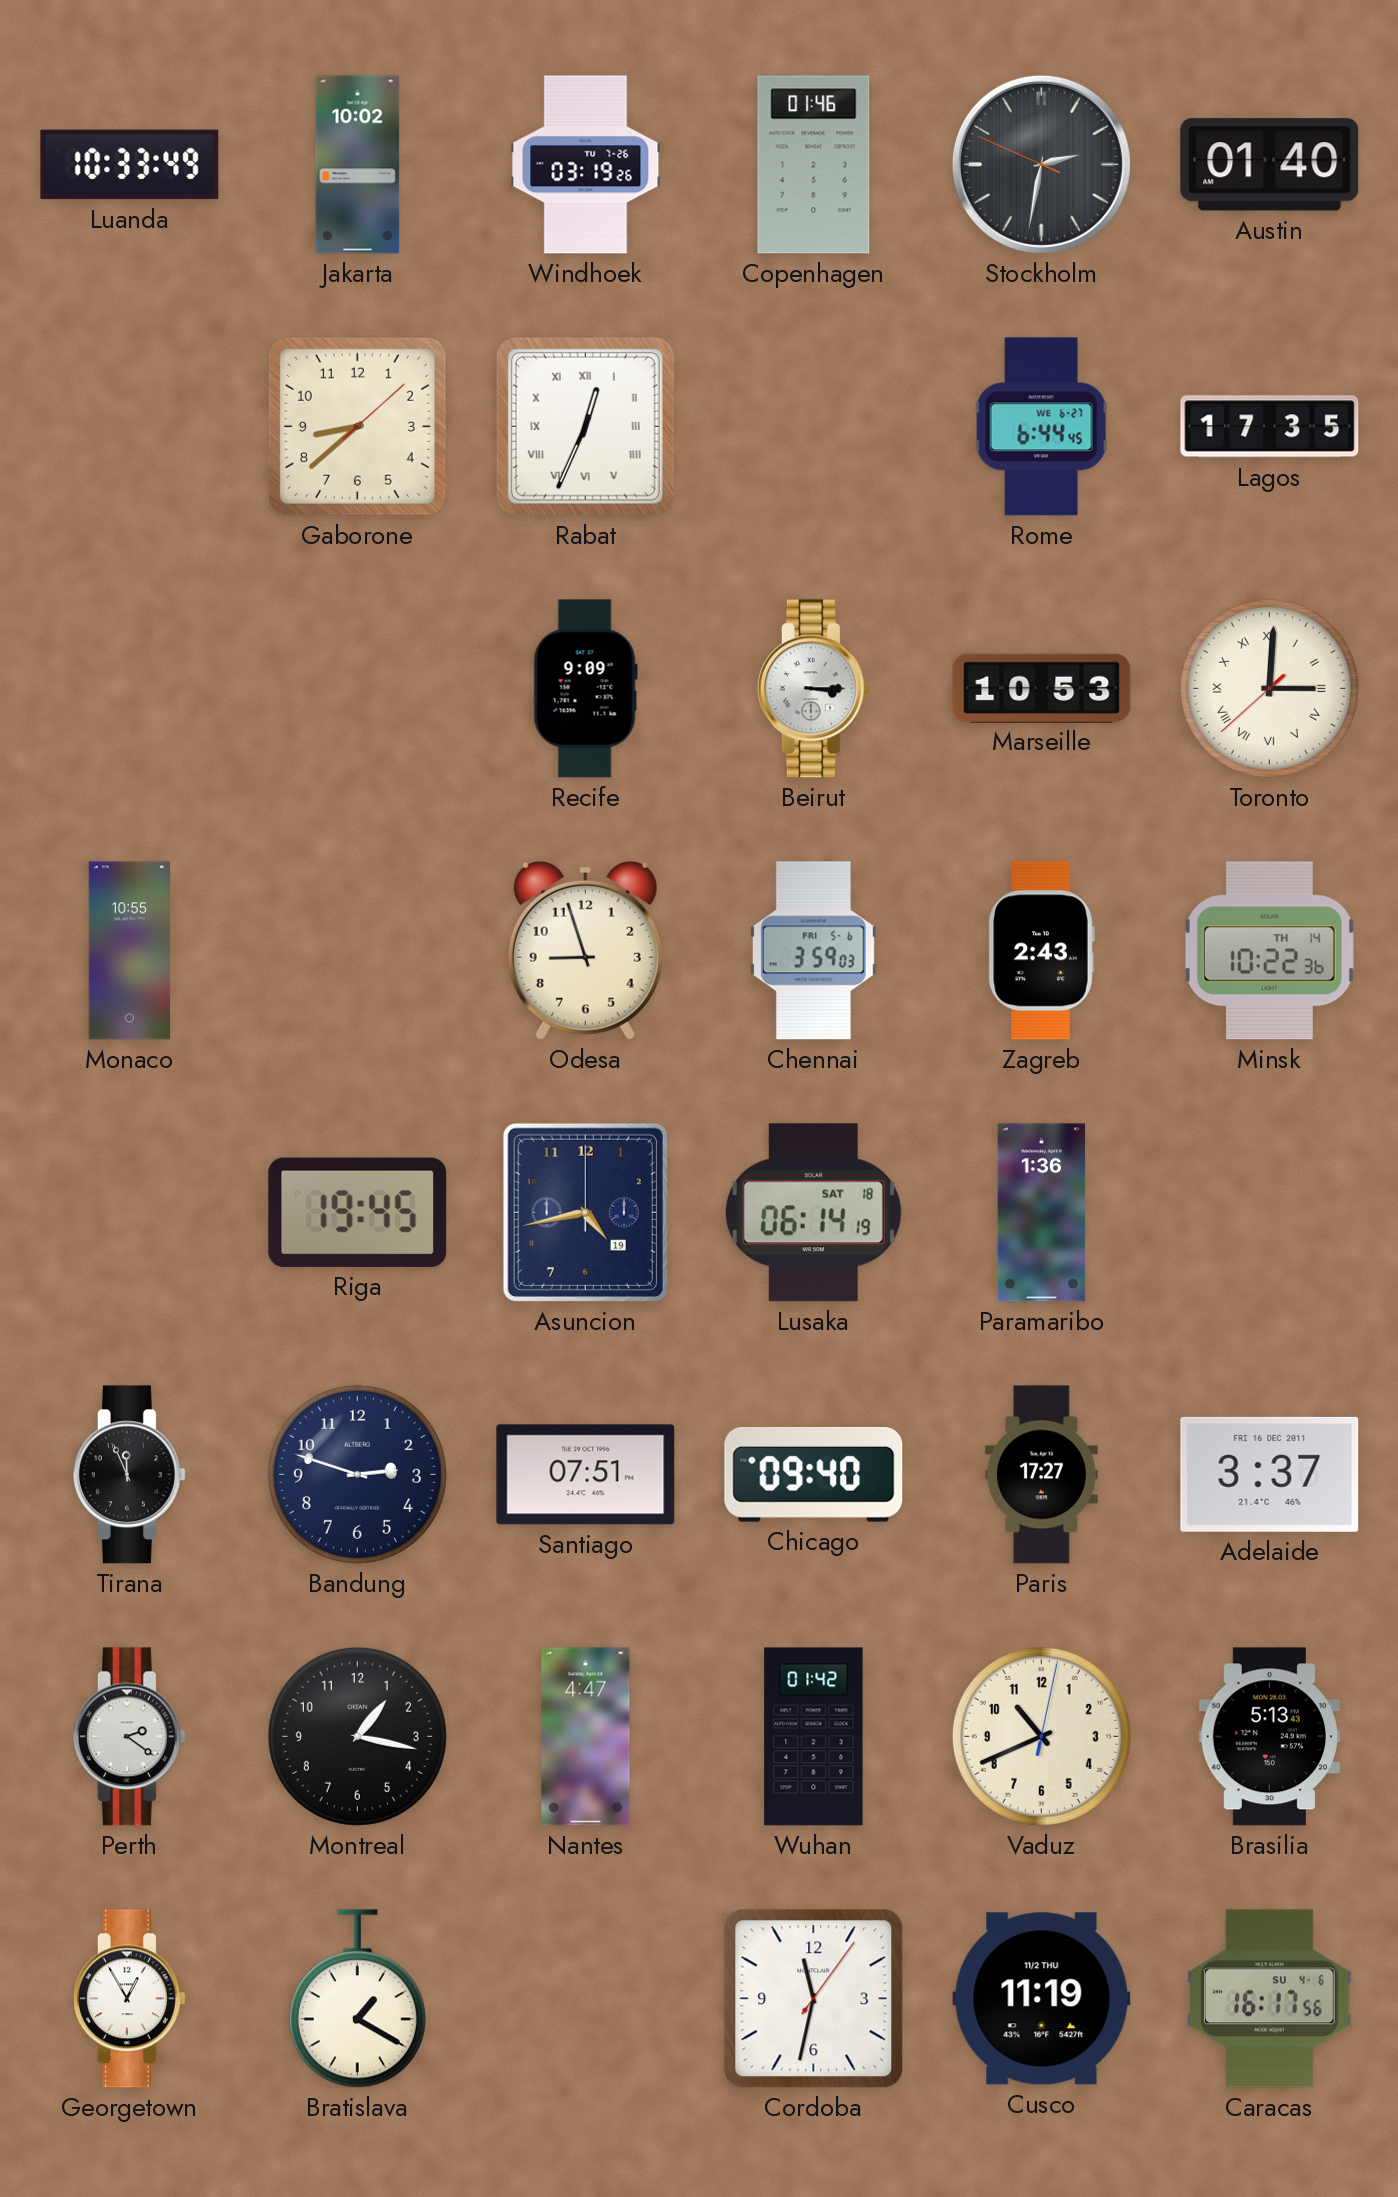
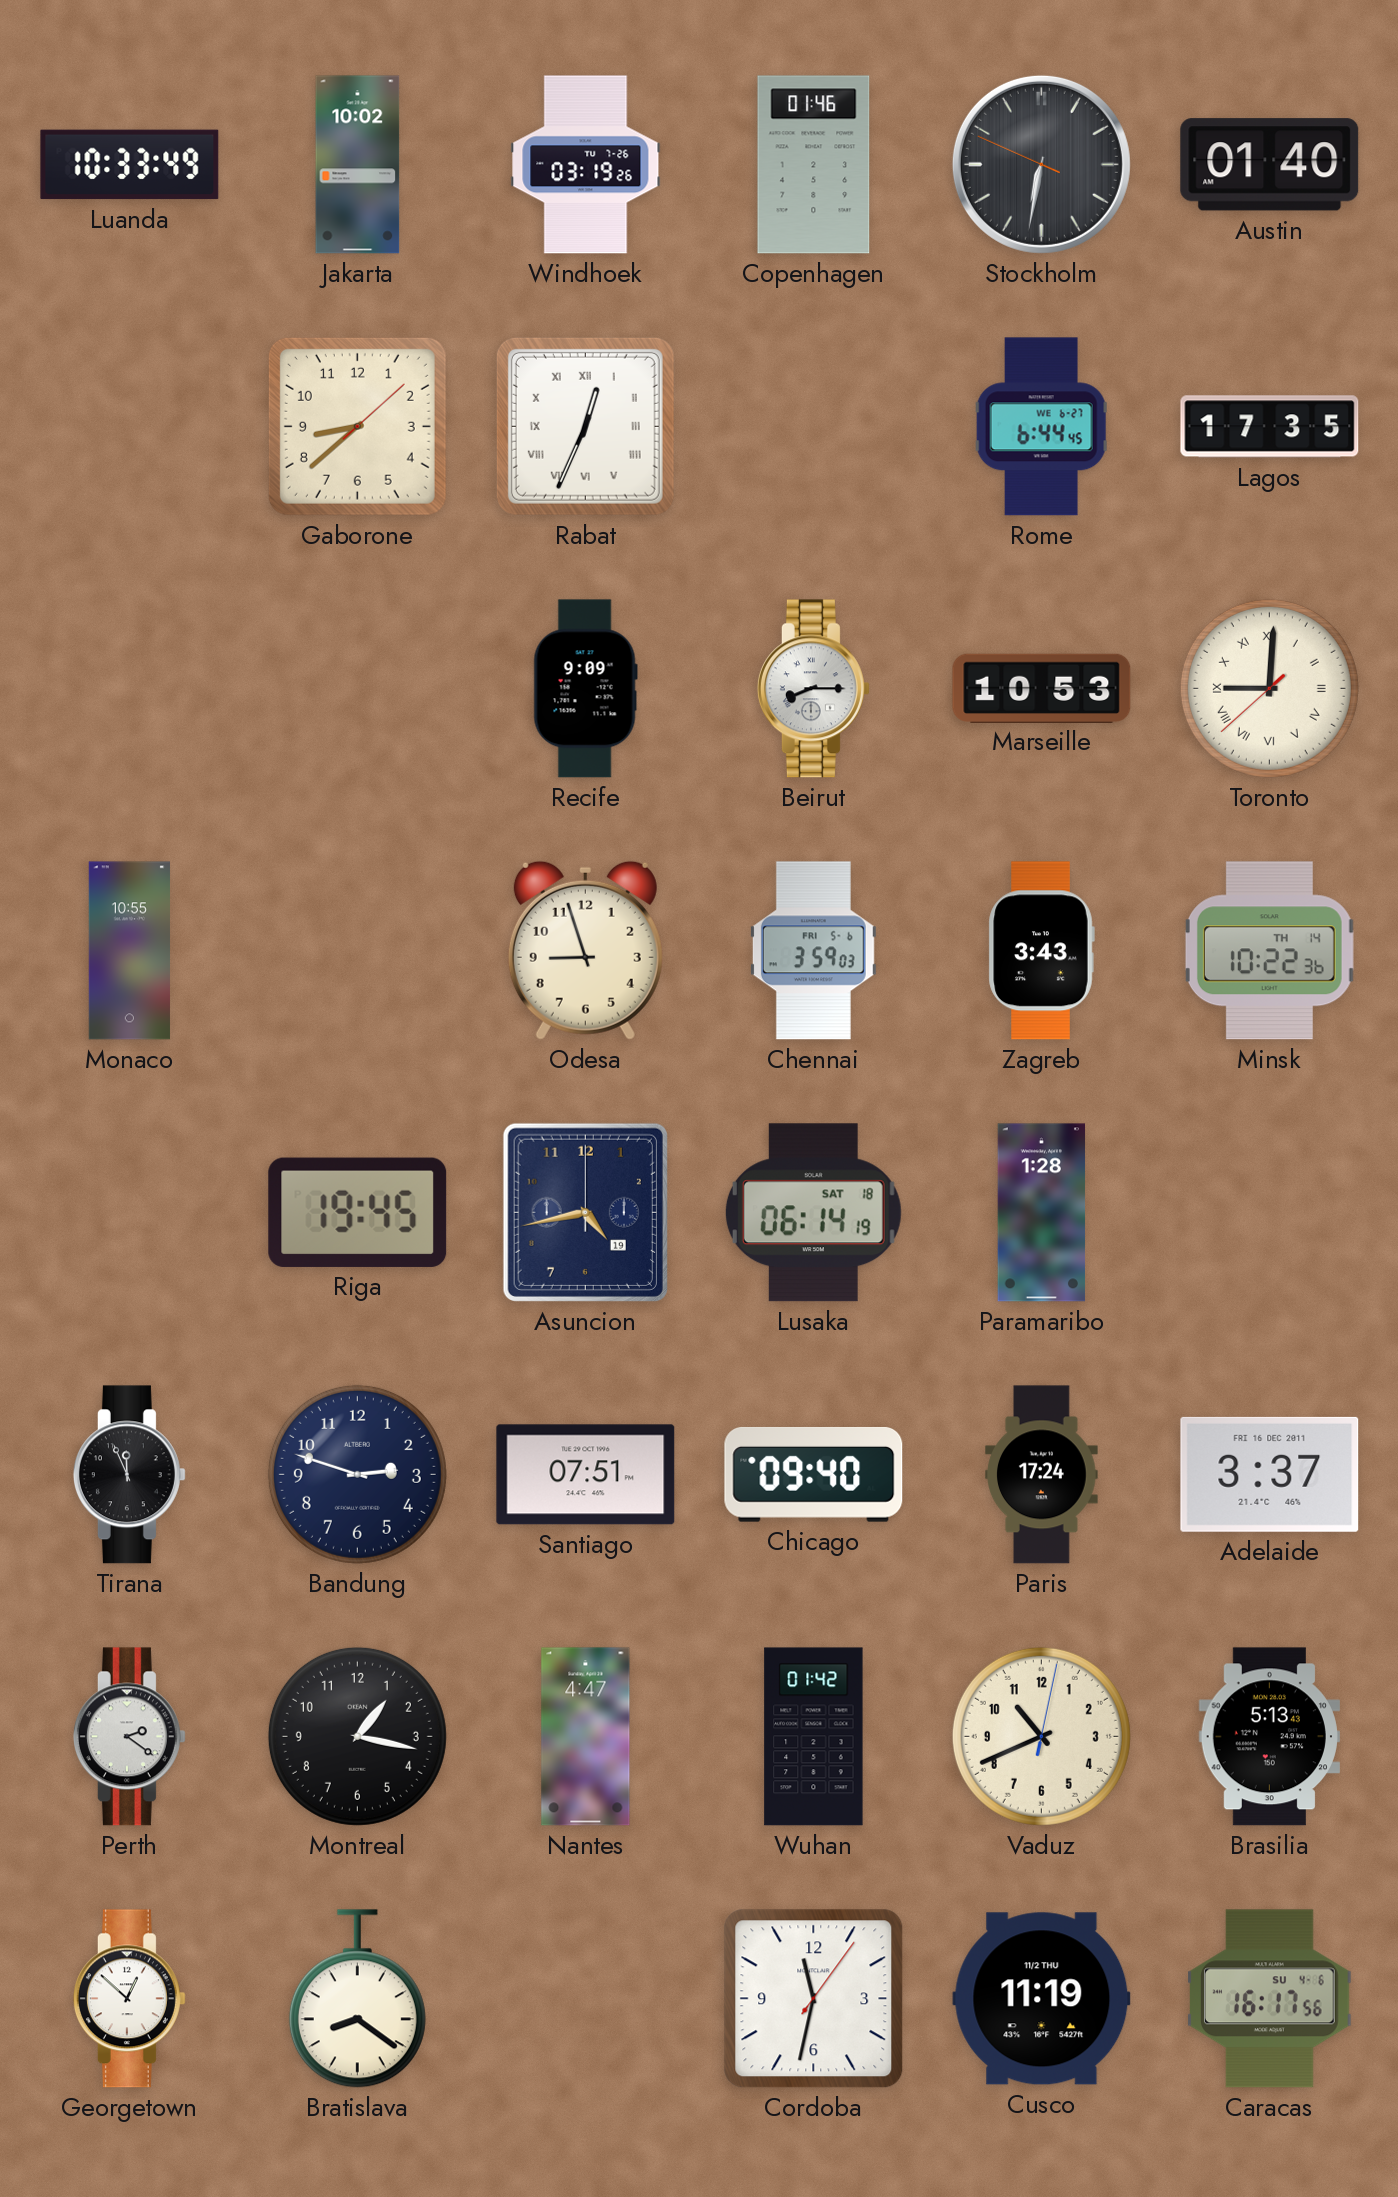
Stockholm: 2:31 -> 6:31
Beirut: 3:15 -> 8:15
Toronto: 3:00 -> 9:00
Zagreb: 2:43 -> 3:43
Paramaribo: 1:36 -> 1:28
Paris: 17:27 -> 17:24
Georgetown: 12:55 -> 12:52
Bratislava: 1:20 -> 8:21
